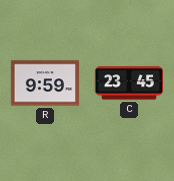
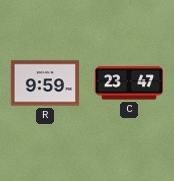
C: 23:45 -> 23:47
